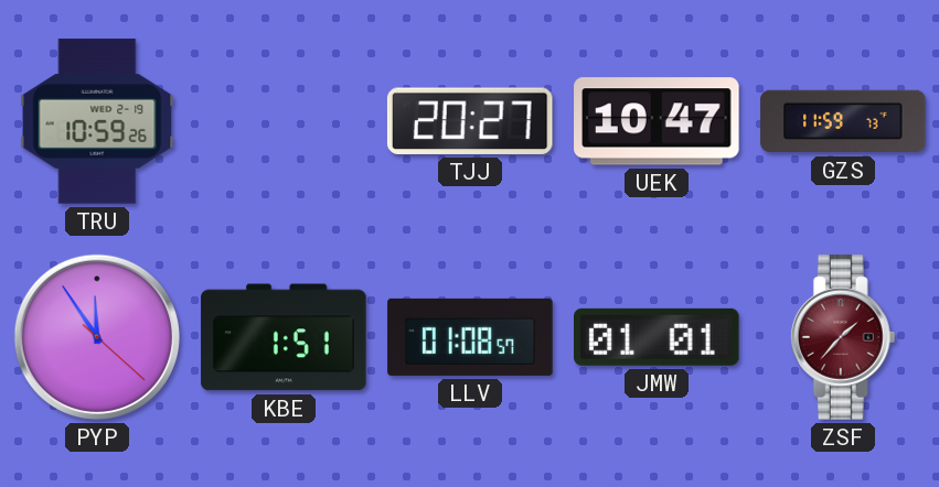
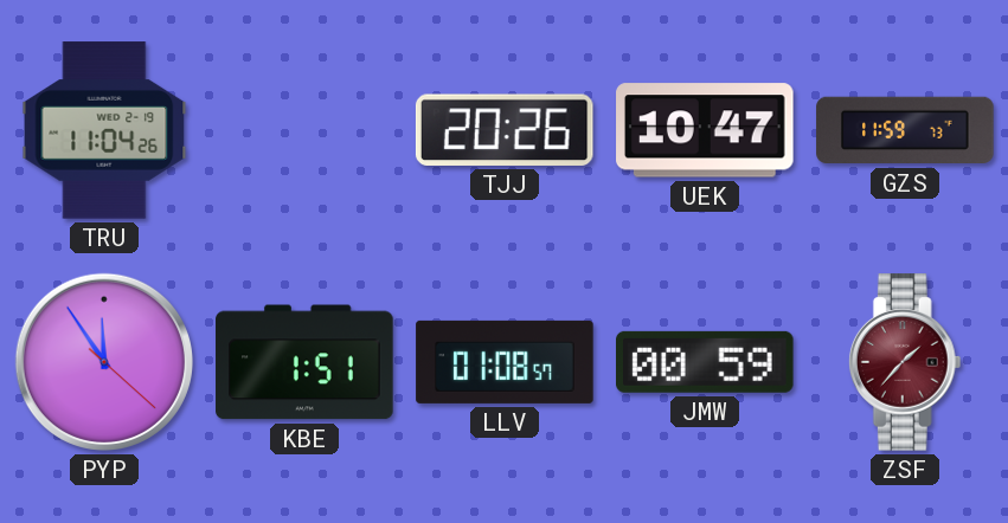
TRU: 10:59 -> 11:04
TJJ: 20:27 -> 20:26
JMW: 01:01 -> 00:59
